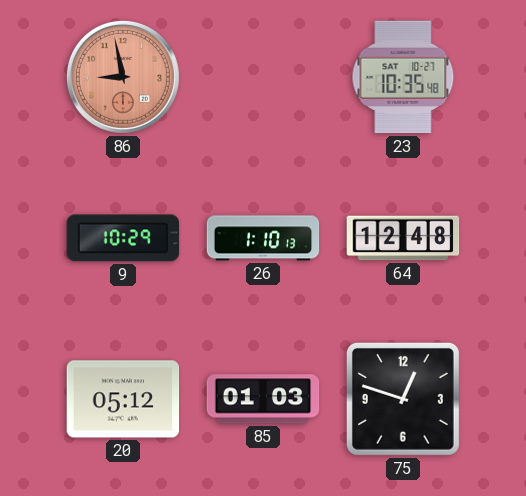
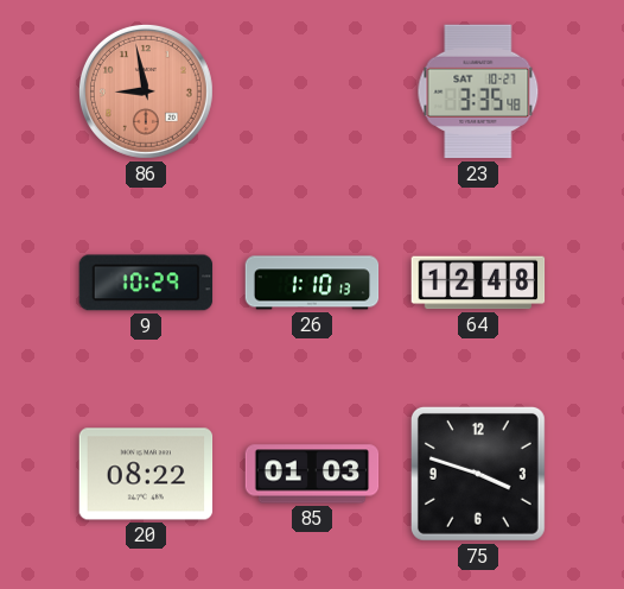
23: 10:35 -> 3:35
20: 05:12 -> 08:22
75: 12:48 -> 3:48
